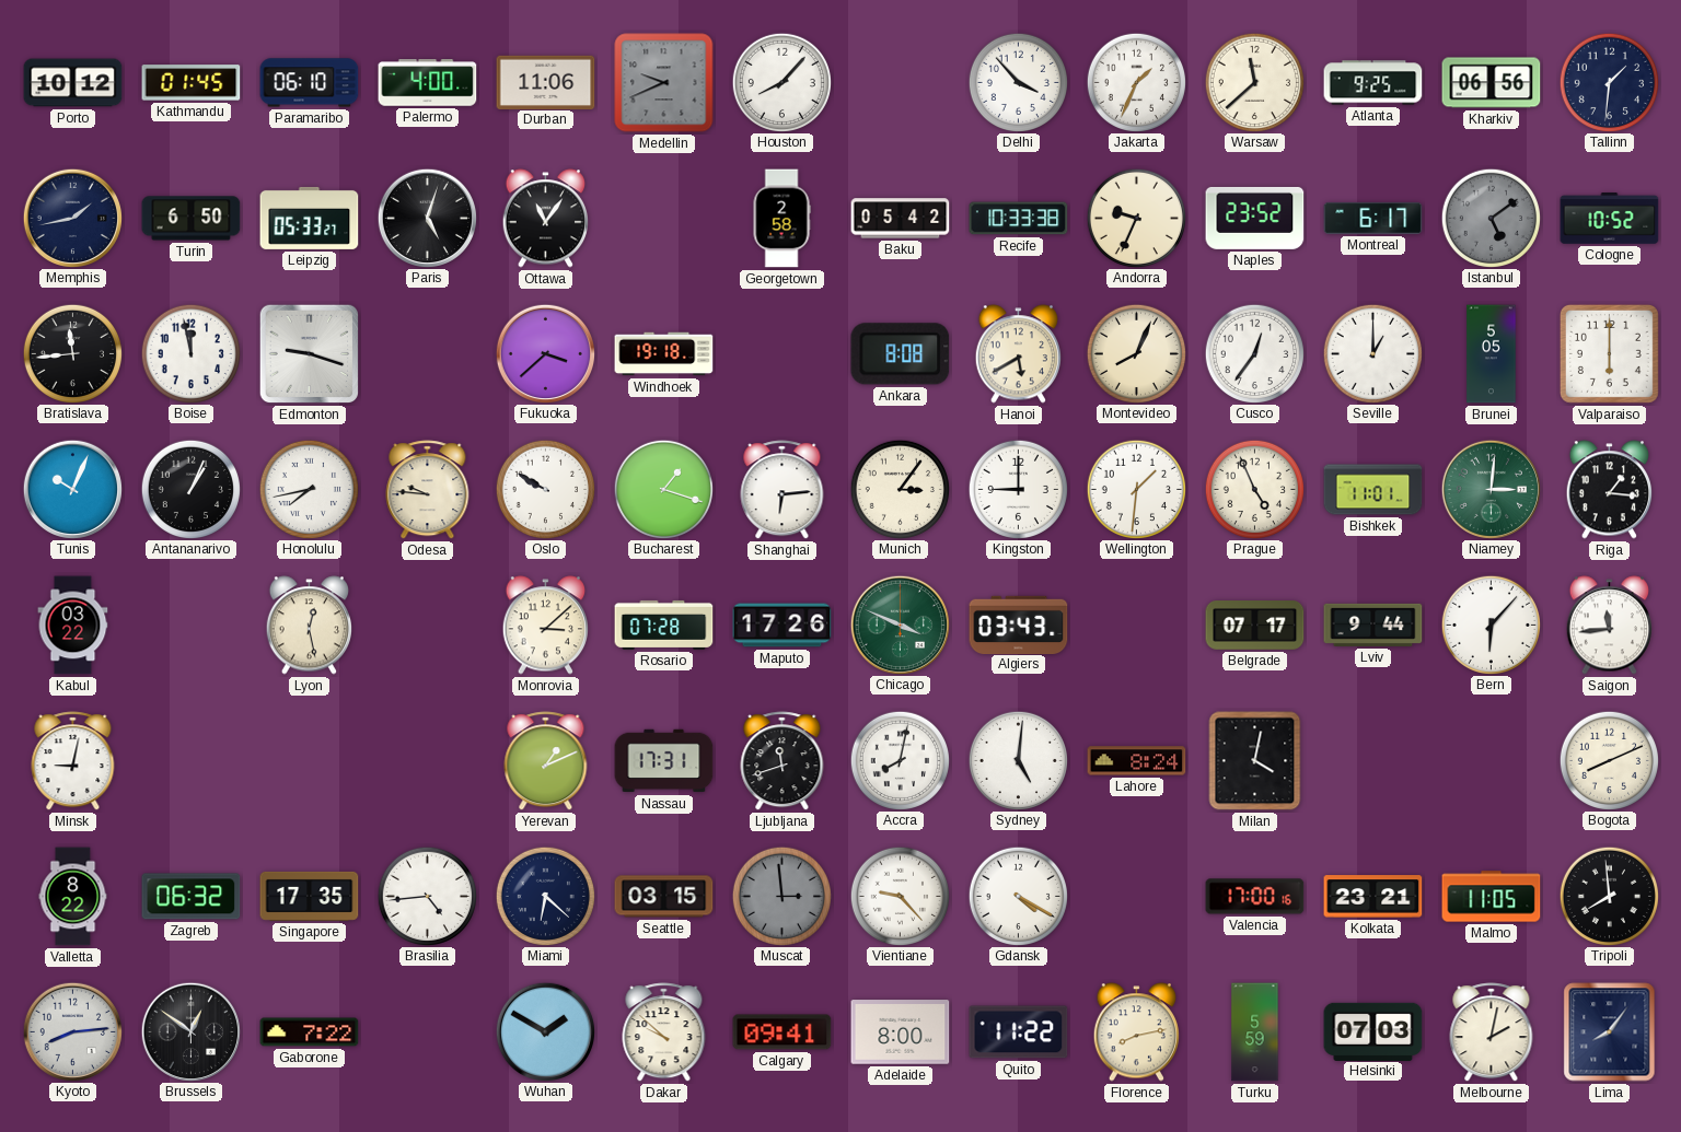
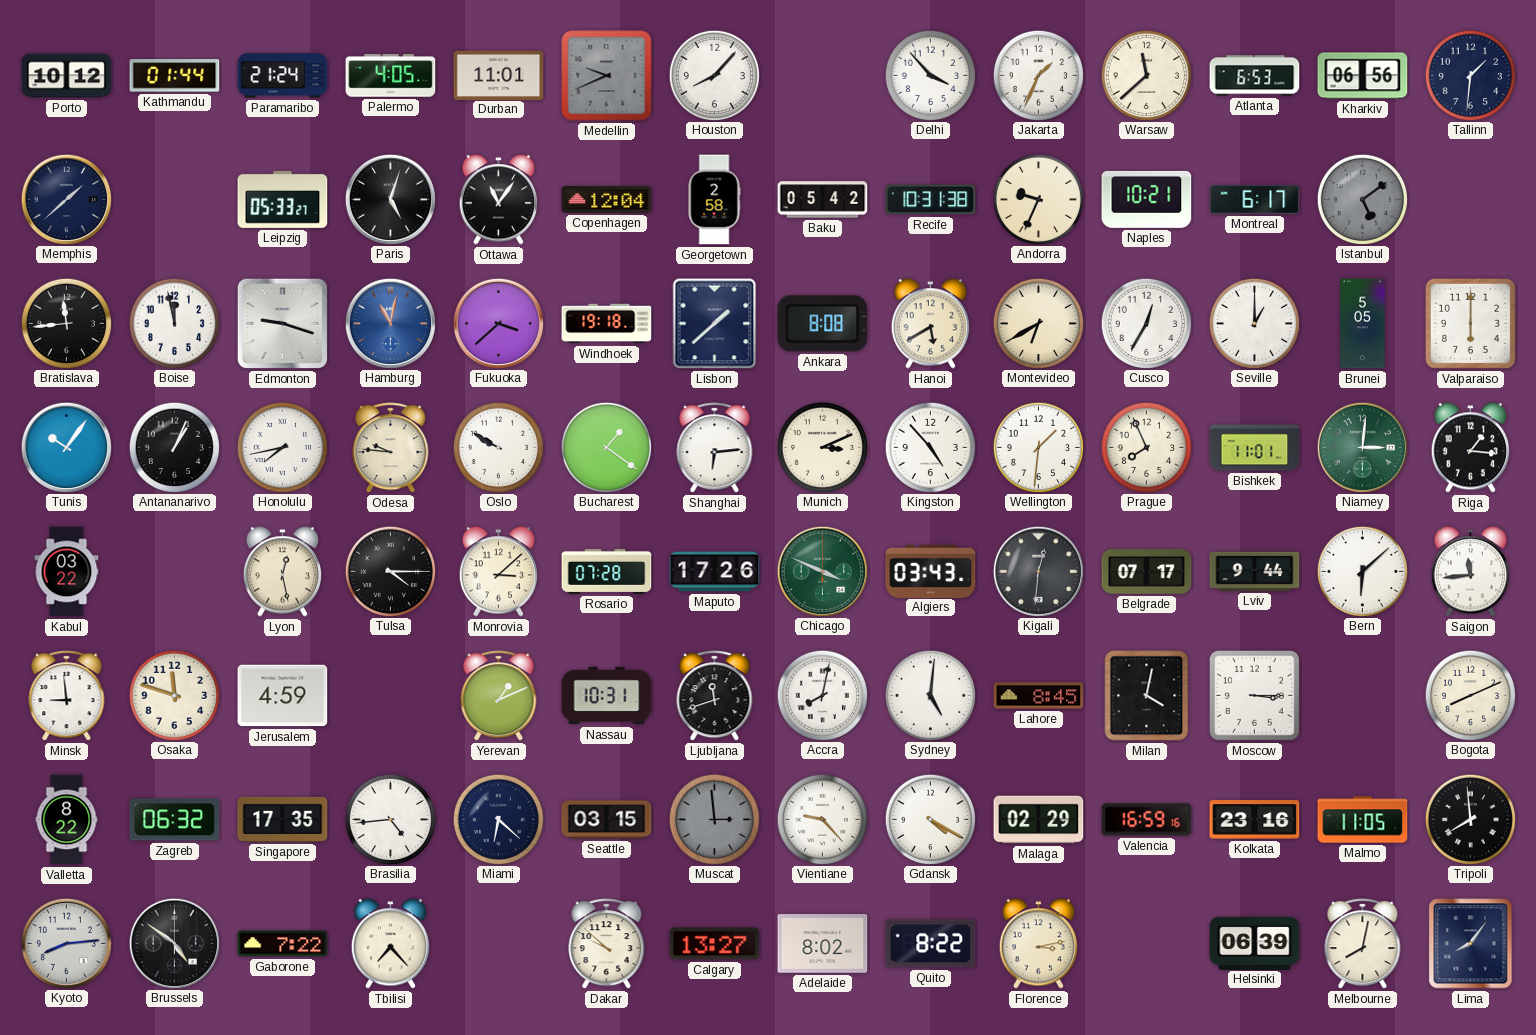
Kathmandu: 01:45 -> 01:44
Paramaribo: 06:10 -> 21:24
Palermo: 4:00 -> 4:05
Durban: 11:06 -> 11:01
Atlanta: 9:25 -> 6:53
Memphis: 1:43 -> 1:38
Turin: 6:50 -> none
Copenhagen: none -> 12:04
Recife: 10:33 -> 10:31
Naples: 23:52 -> 10:21
Cologne: 10:52 -> none
Hamburg: none -> 11:02
Lisbon: none -> 1:38
Montevideo: 8:04 -> 6:40
Cusco: 12:36 -> 12:35
Tunis: 10:04 -> 10:06
Bucharest: 1:18 -> 1:21
Munich: 3:06 -> 3:11
Kingston: 9:00 -> 4:53
Prague: 4:56 -> 7:56
Tulsa: none -> 4:15
Kigali: none -> 12:31
Bern: 6:07 -> 6:08
Minsk: 9:02 -> 8:59
Osaka: none -> 11:48
Jerusalem: none -> 4:59
Nassau: 17:31 -> 10:31
Lahore: 8:24 -> 8:45
Moscow: none -> 3:15
Malaga: none -> 02:29
Valencia: 17:00 -> 16:59
Kolkata: 23:21 -> 23:16
Brussels: 12:51 -> 4:51
Tbilisi: none -> 7:23
Wuhan: 1:50 -> none
Calgary: 09:41 -> 13:27
Adelaide: 8:00 -> 8:02
Quito: 11:22 -> 8:22
Florence: 8:13 -> 3:13
Turku: 5:59 -> none
Helsinki: 07:03 -> 06:39
Melbourne: 2:02 -> 8:02
